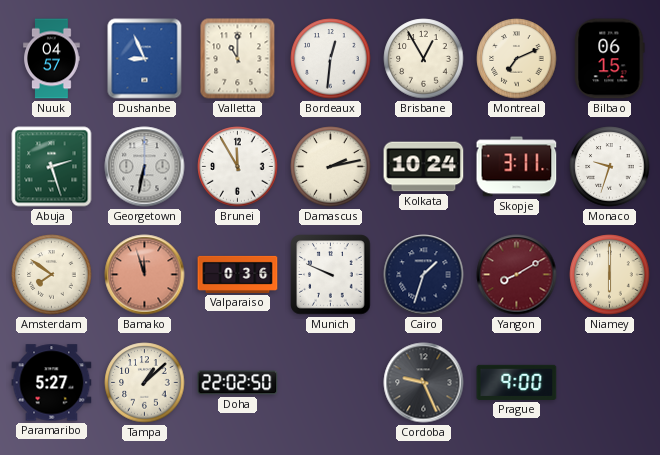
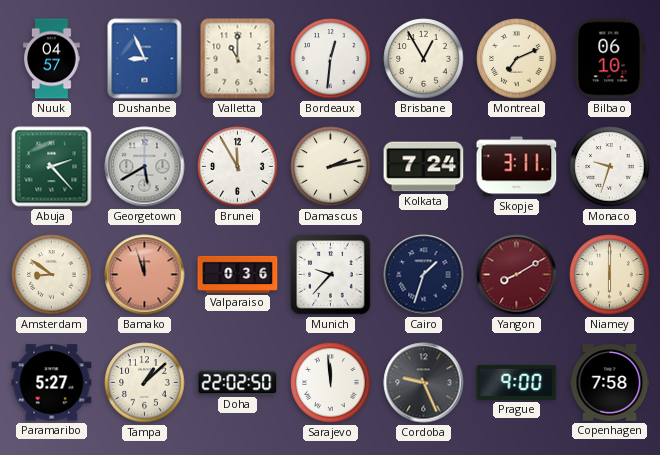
Bilbao: 06:15 -> 06:10
Abuja: 2:27 -> 2:23
Georgetown: 6:32 -> 5:40
Kolkata: 10:24 -> 7:24
Amsterdam: 7:51 -> 8:51
Munich: 9:49 -> 9:37
Sarajevo: none -> 11:59
Copenhagen: none -> 7:58
